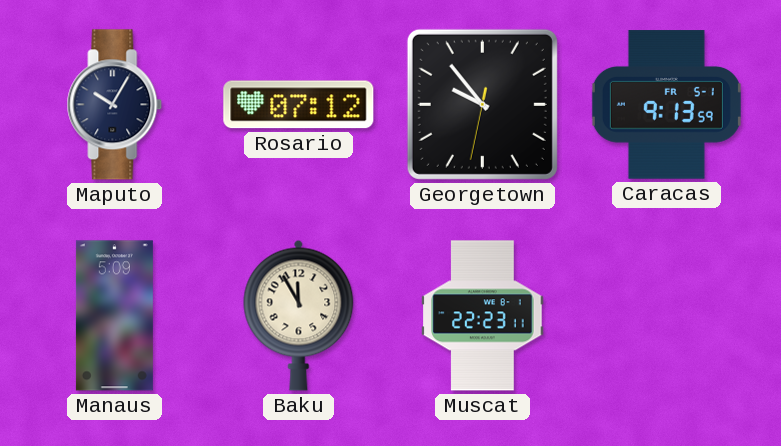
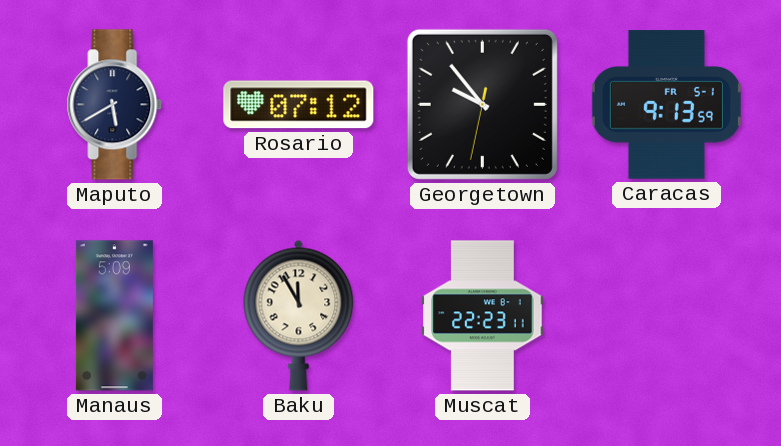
Maputo: 10:05 -> 5:40
